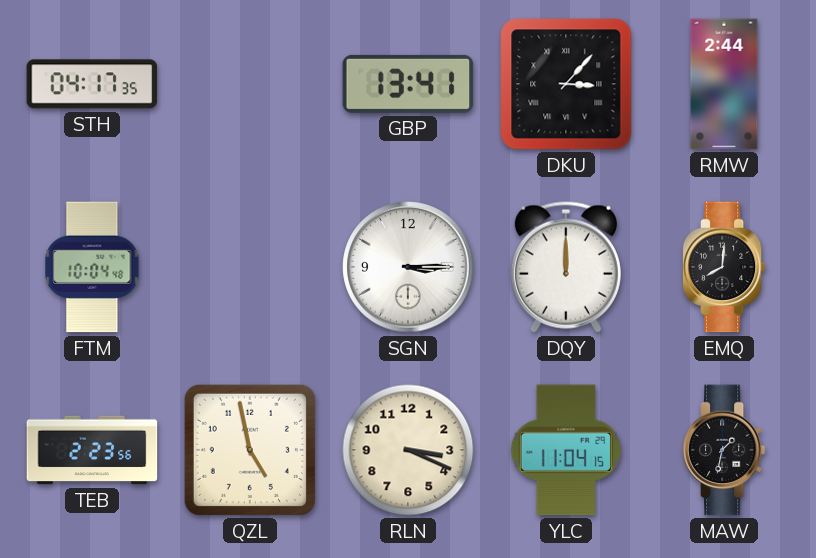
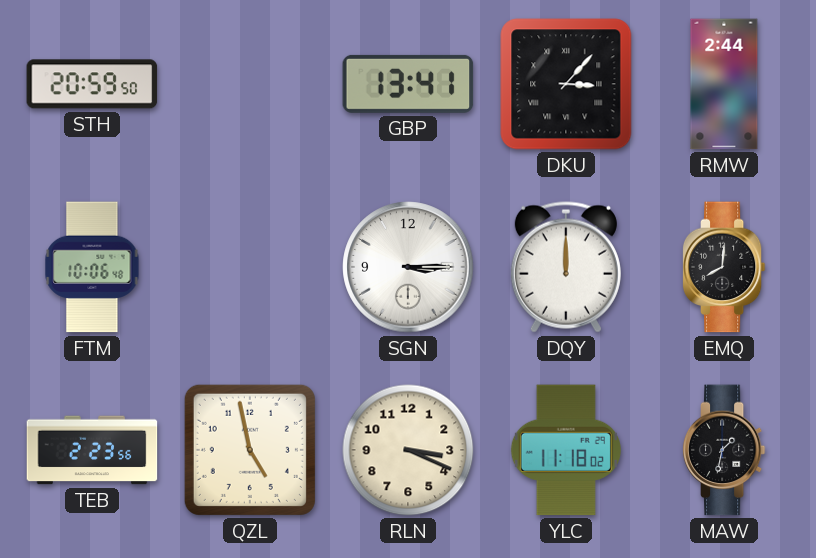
STH: 04:17 -> 20:59
FTM: 10:04 -> 10:06
YLC: 11:04 -> 11:18
